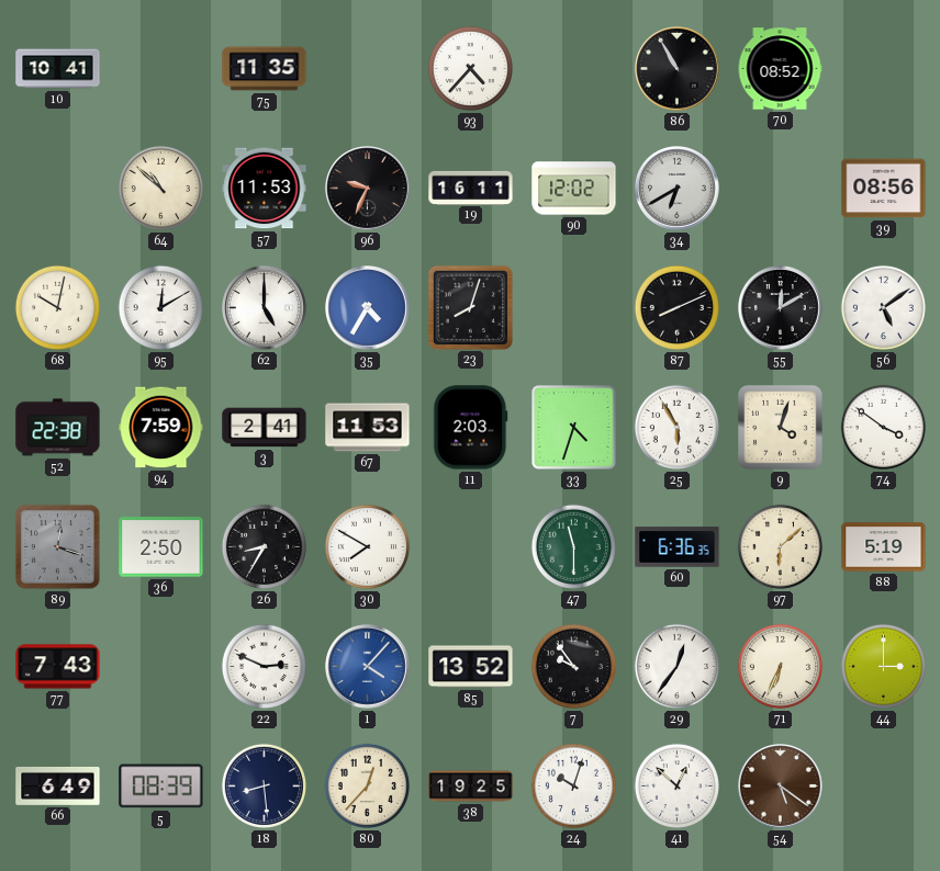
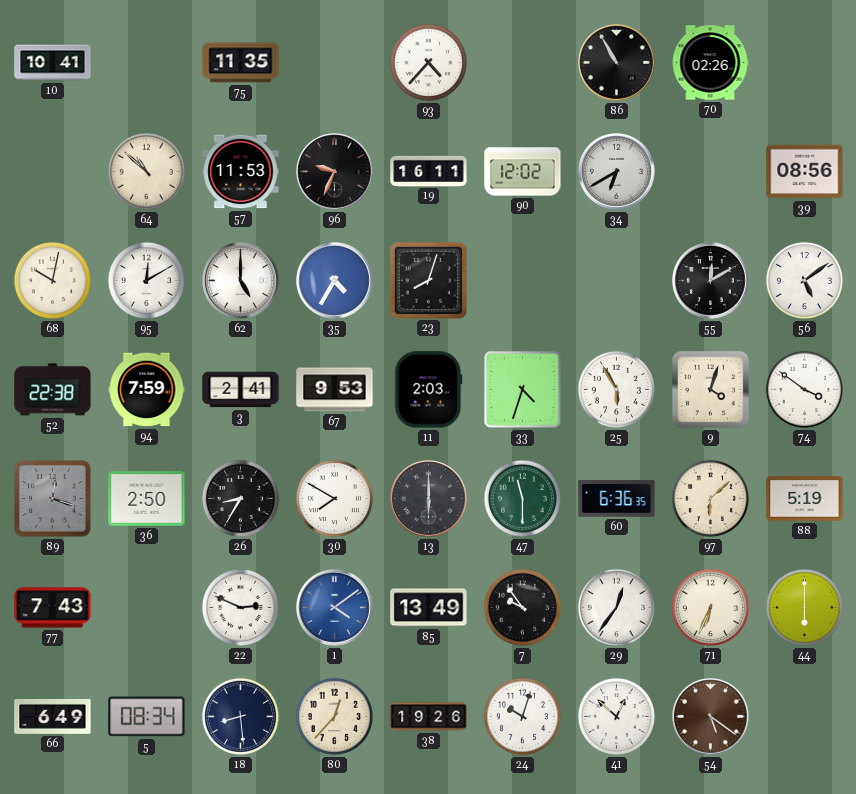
70: 08:52 -> 02:26
87: 8:11 -> none
67: 11:53 -> 9:53
13: none -> 6:00
1: 4:07 -> 4:09
85: 13:52 -> 13:49
44: 3:00 -> 6:00
5: 08:39 -> 08:34
38: 19:25 -> 19:26
